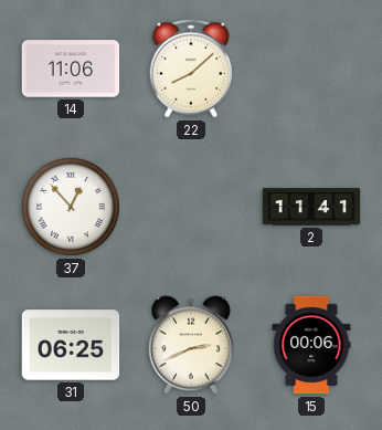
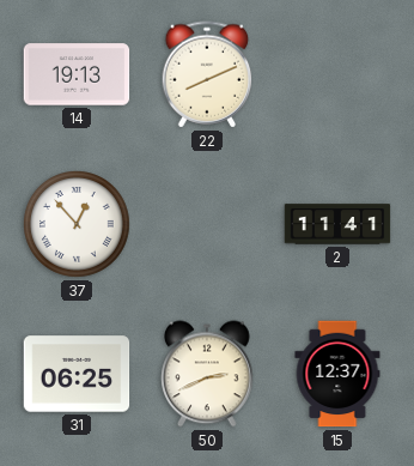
14: 11:06 -> 19:13
22: 8:08 -> 8:11
15: 00:06 -> 12:37
